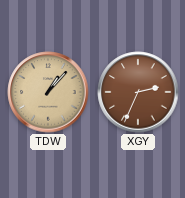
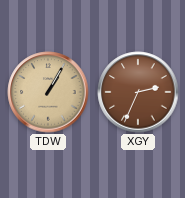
TDW: 1:07 -> 1:05
